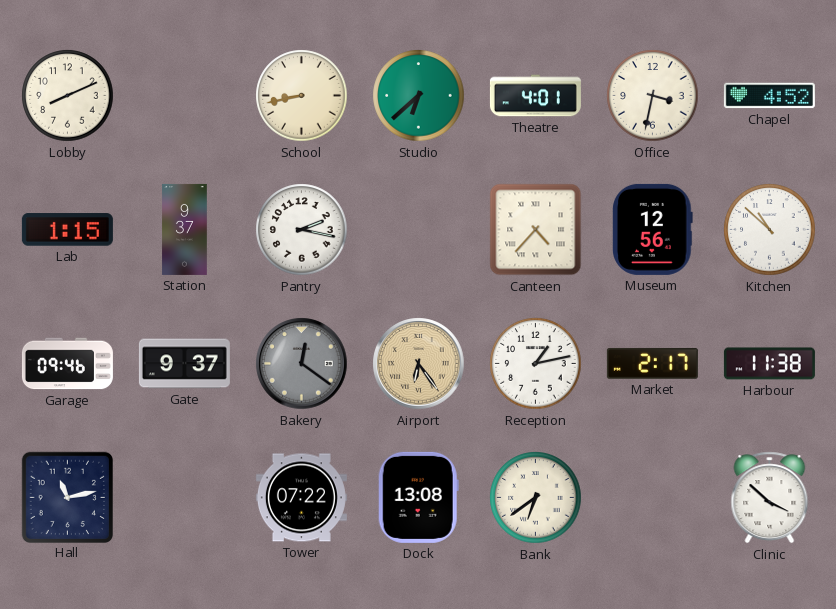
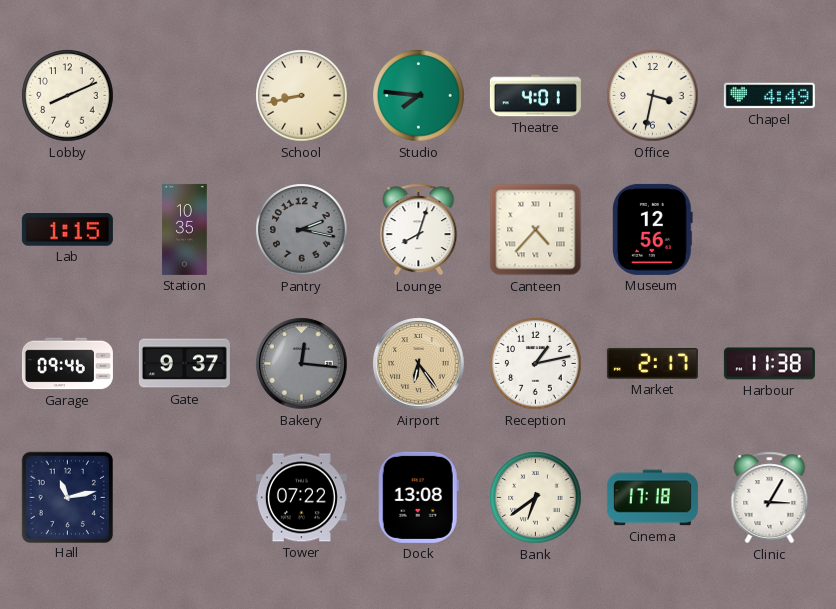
Studio: 6:38 -> 7:46
Chapel: 4:52 -> 4:49
Station: 9:37 -> 10:35
Pantry dial: white -> grey
Lounge: none -> 8:03
Kitchen: 10:52 -> none
Bakery: 12:21 -> 12:16
Cinema: none -> 17:18
Clinic: 3:52 -> 3:05
